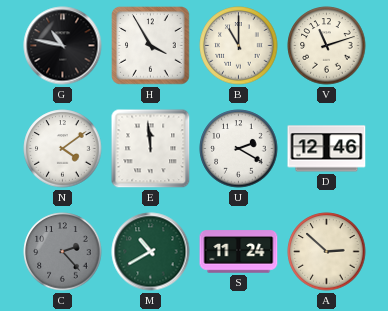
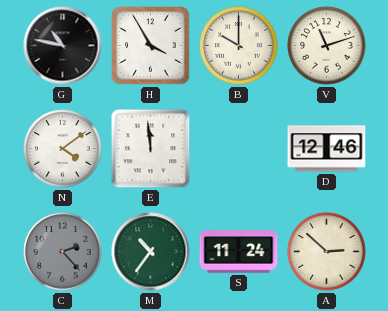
B: 11:00 -> 10:00
U: 2:20 -> none
M: 10:40 -> 10:36
